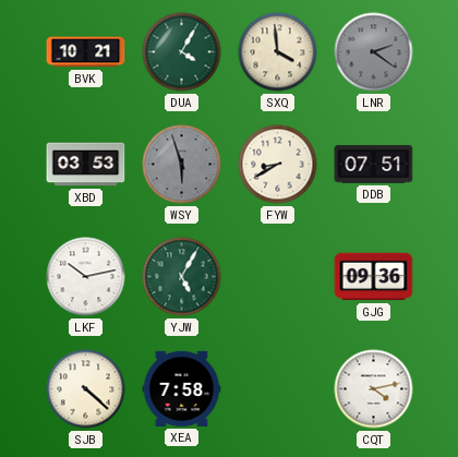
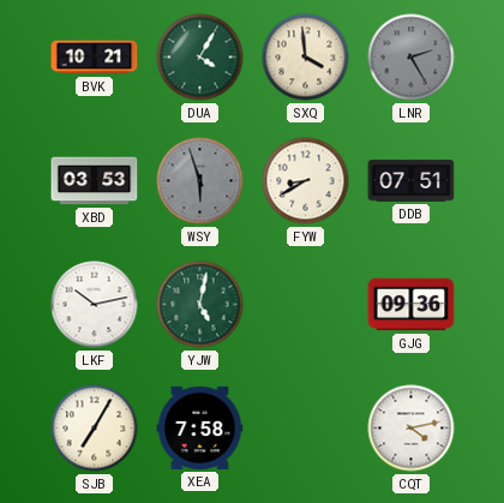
LNR: 2:21 -> 2:25
YJW: 5:05 -> 5:02
SJB: 4:22 -> 7:05
